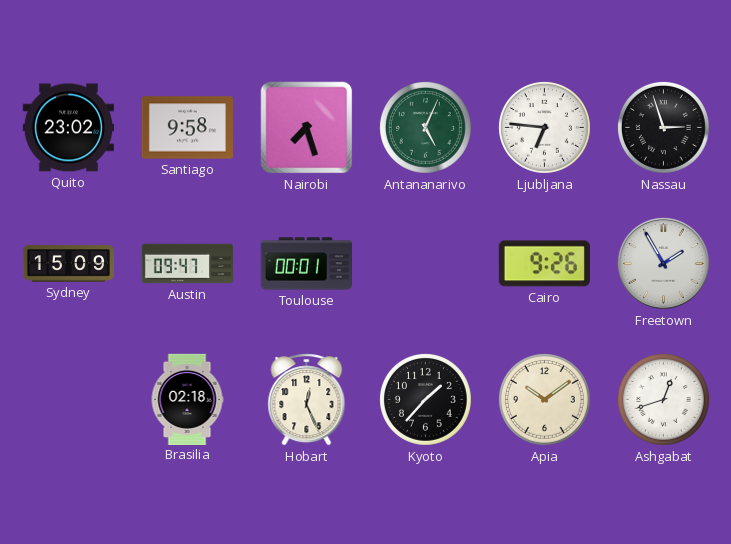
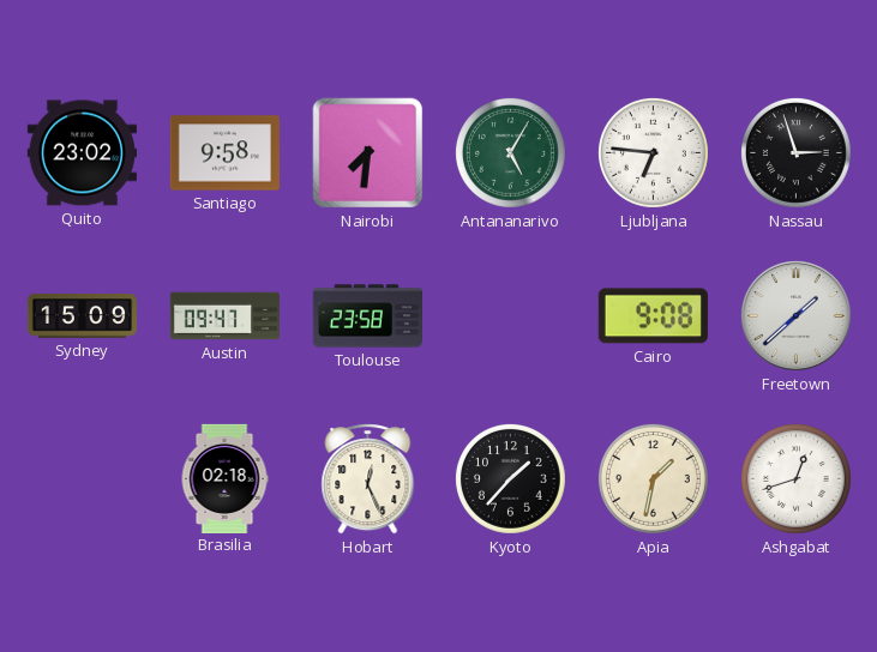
Nairobi: 7:27 -> 7:31
Antananarivo: 5:04 -> 5:05
Toulouse: 00:01 -> 23:58
Cairo: 9:26 -> 9:08
Freetown: 1:55 -> 1:38
Apia: 10:09 -> 1:32
